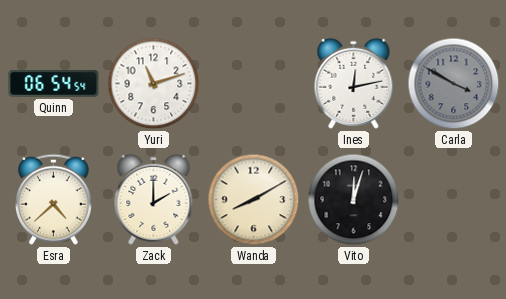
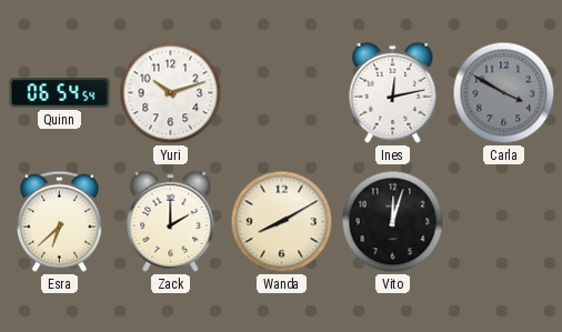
Yuri: 11:12 -> 10:12
Esra: 4:38 -> 6:38
